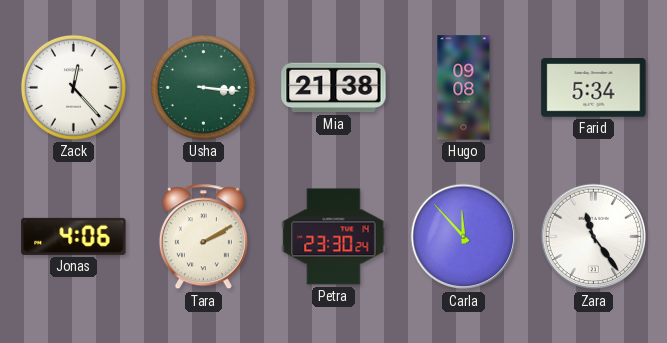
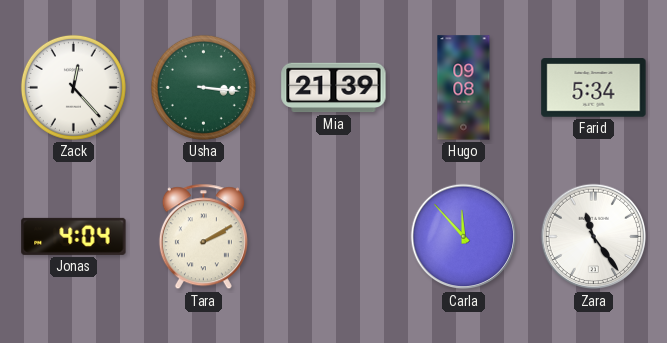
Mia: 21:38 -> 21:39
Jonas: 4:06 -> 4:04
Petra: 23:30 -> none
